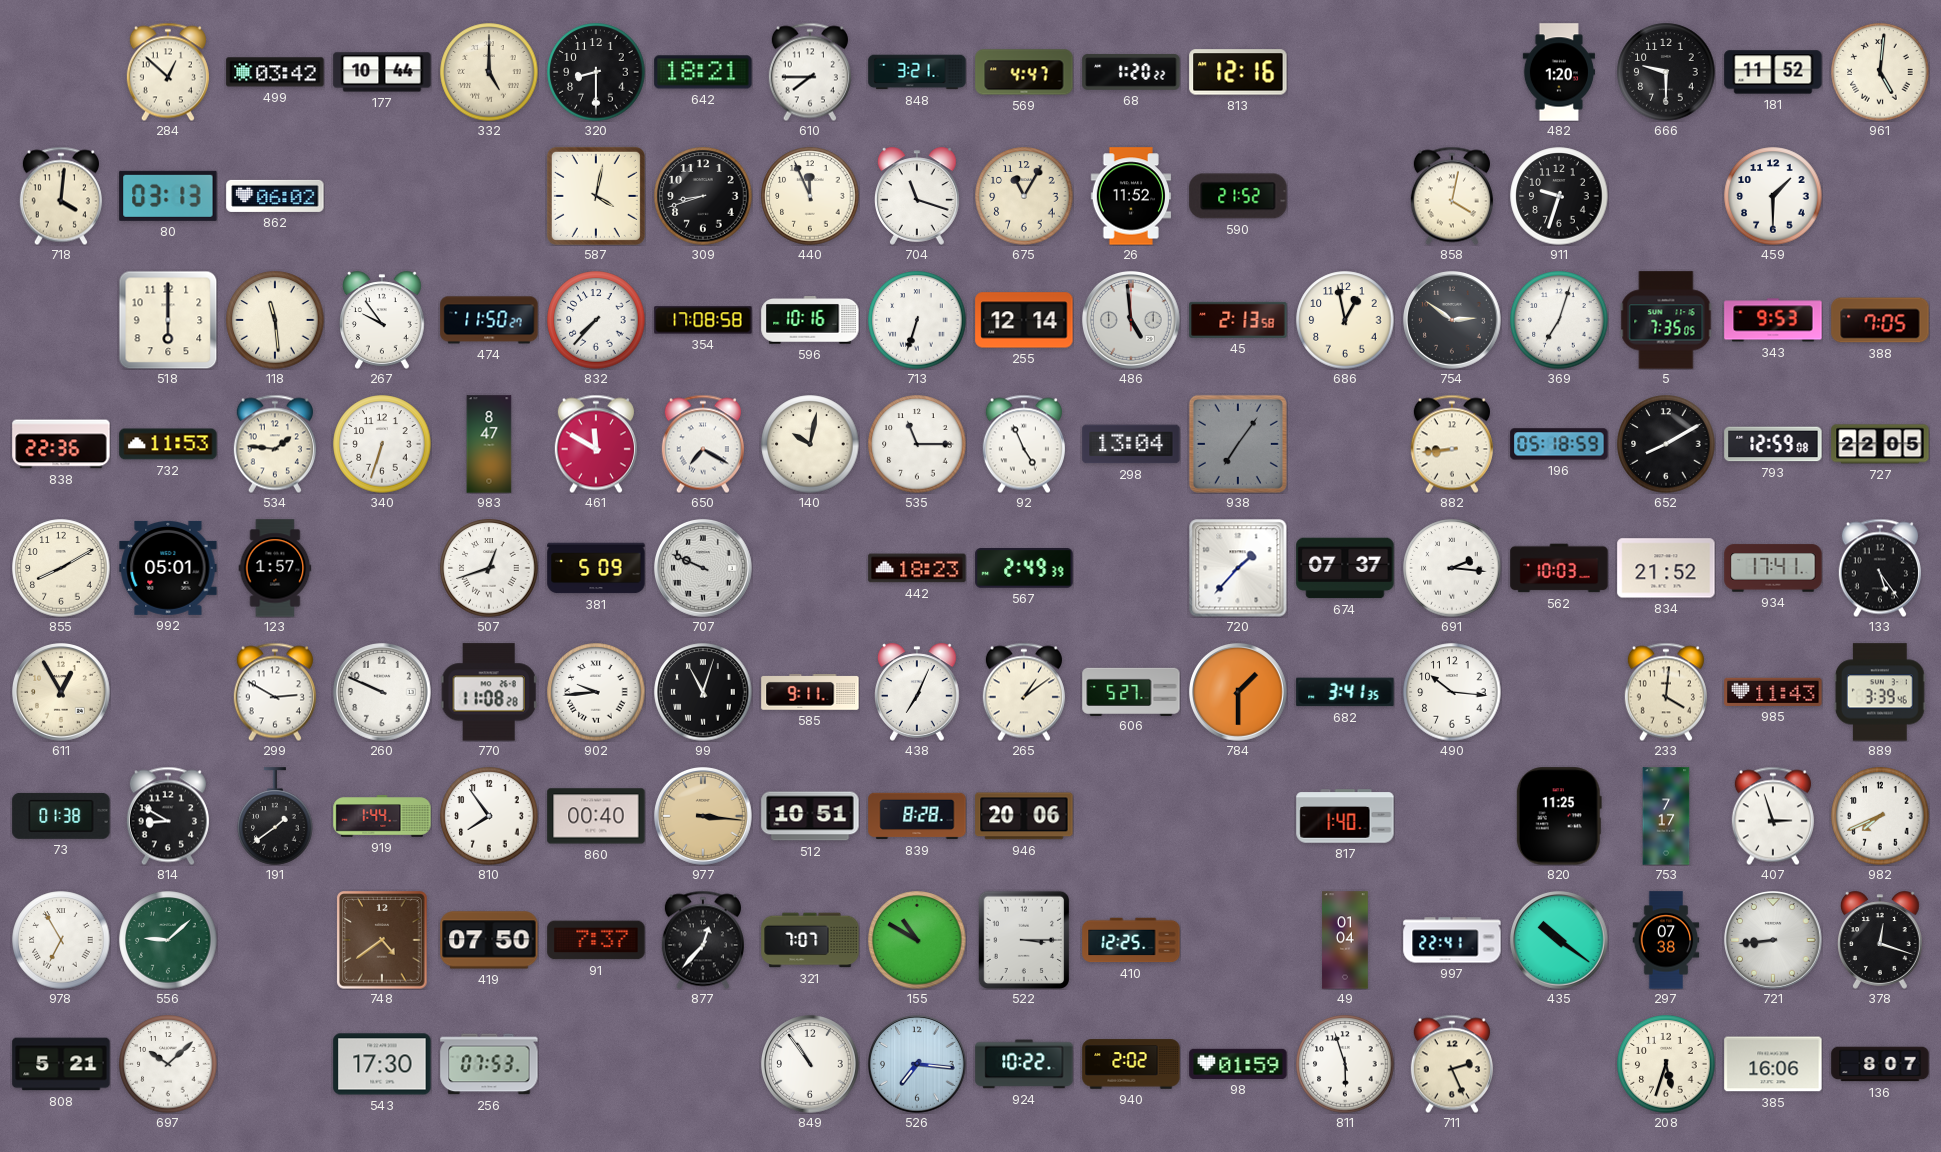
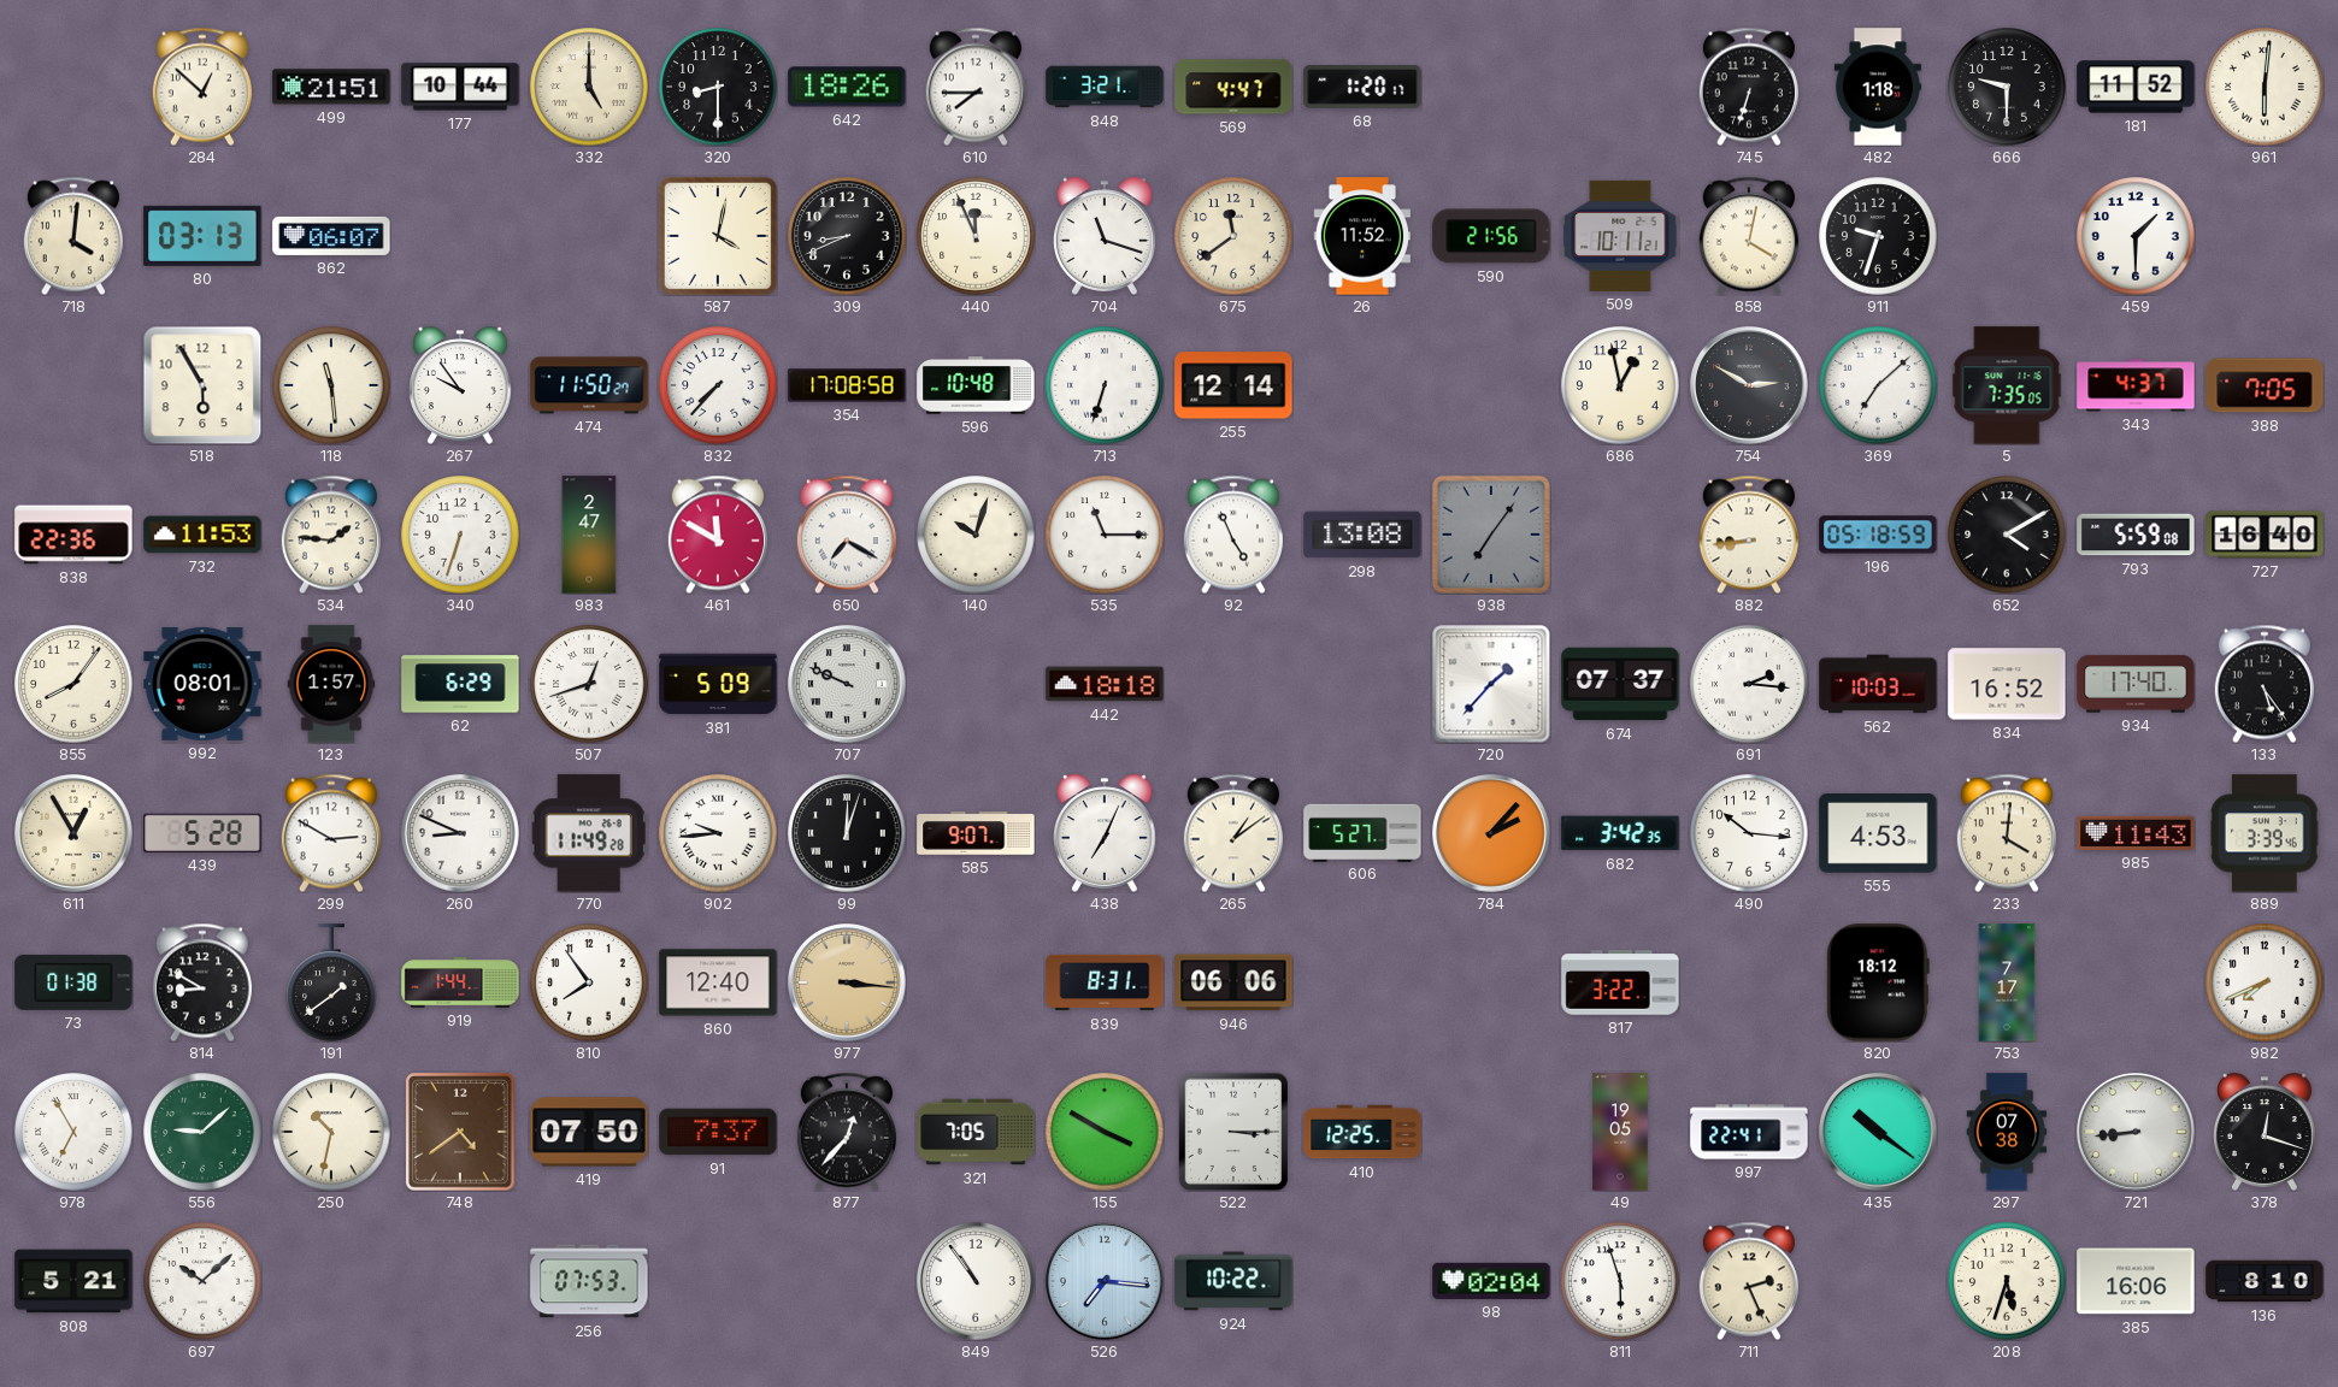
499: 03:42 -> 21:51
642: 18:21 -> 18:26
68: 1:20:22 -> 1:20:17
813: 12:16 -> none
745: none -> 6:33
482: 1:20 -> 1:18
961: 5:01 -> 6:01
862: 06:02 -> 06:07
309: 8:42 -> 8:41
675: 11:05 -> 11:39
590: 21:52 -> 21:56
509: none -> 10:11
518: 6:00 -> 5:55
596: 10:16 -> 10:48
486: 4:59 -> none
45: 2:13 -> none
754: 2:51 -> 2:50
369: 7:03 -> 7:08
343: 9:53 -> 4:37
983: 8:47 -> 2:47
140: 10:02 -> 10:03
298: 13:04 -> 13:08
652: 8:10 -> 4:10
793: 12:59 -> 5:59
727: 22:05 -> 16:40
855: 8:10 -> 8:06
992: 05:01 -> 08:01
62: none -> 6:29
442: 18:23 -> 18:18
567: 2:49 -> none
834: 21:52 -> 16:52
934: 17:41 -> 17:40
439: none -> 5:28
260: 9:49 -> 8:49
770: 11:08 -> 11:49
99: 11:03 -> 12:03
585: 9:11 -> 9:07
784: 1:30 -> 2:07
682: 3:41 -> 3:42
555: none -> 4:53
860: 00:40 -> 12:40
512: 10:51 -> none
839: 8:28 -> 8:31
946: 20:06 -> 06:06
817: 1:40 -> 3:22
820: 11:25 -> 18:12
407: 2:57 -> none
250: none -> 10:32
321: 7:07 -> 7:05
155: 10:50 -> 3:50
49: 01:04 -> 19:05
543: 17:30 -> none
940: 2:02 -> none
98: 01:59 -> 02:04
136: 8:07 -> 8:10
